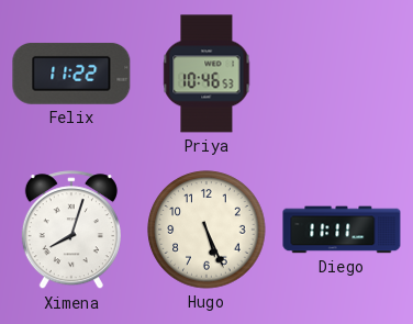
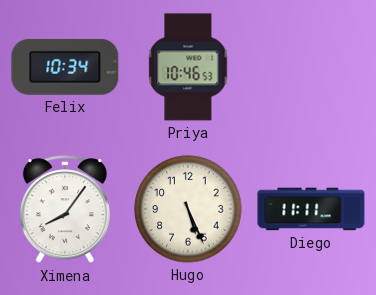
Felix: 11:22 -> 10:34
Ximena: 8:03 -> 8:06
